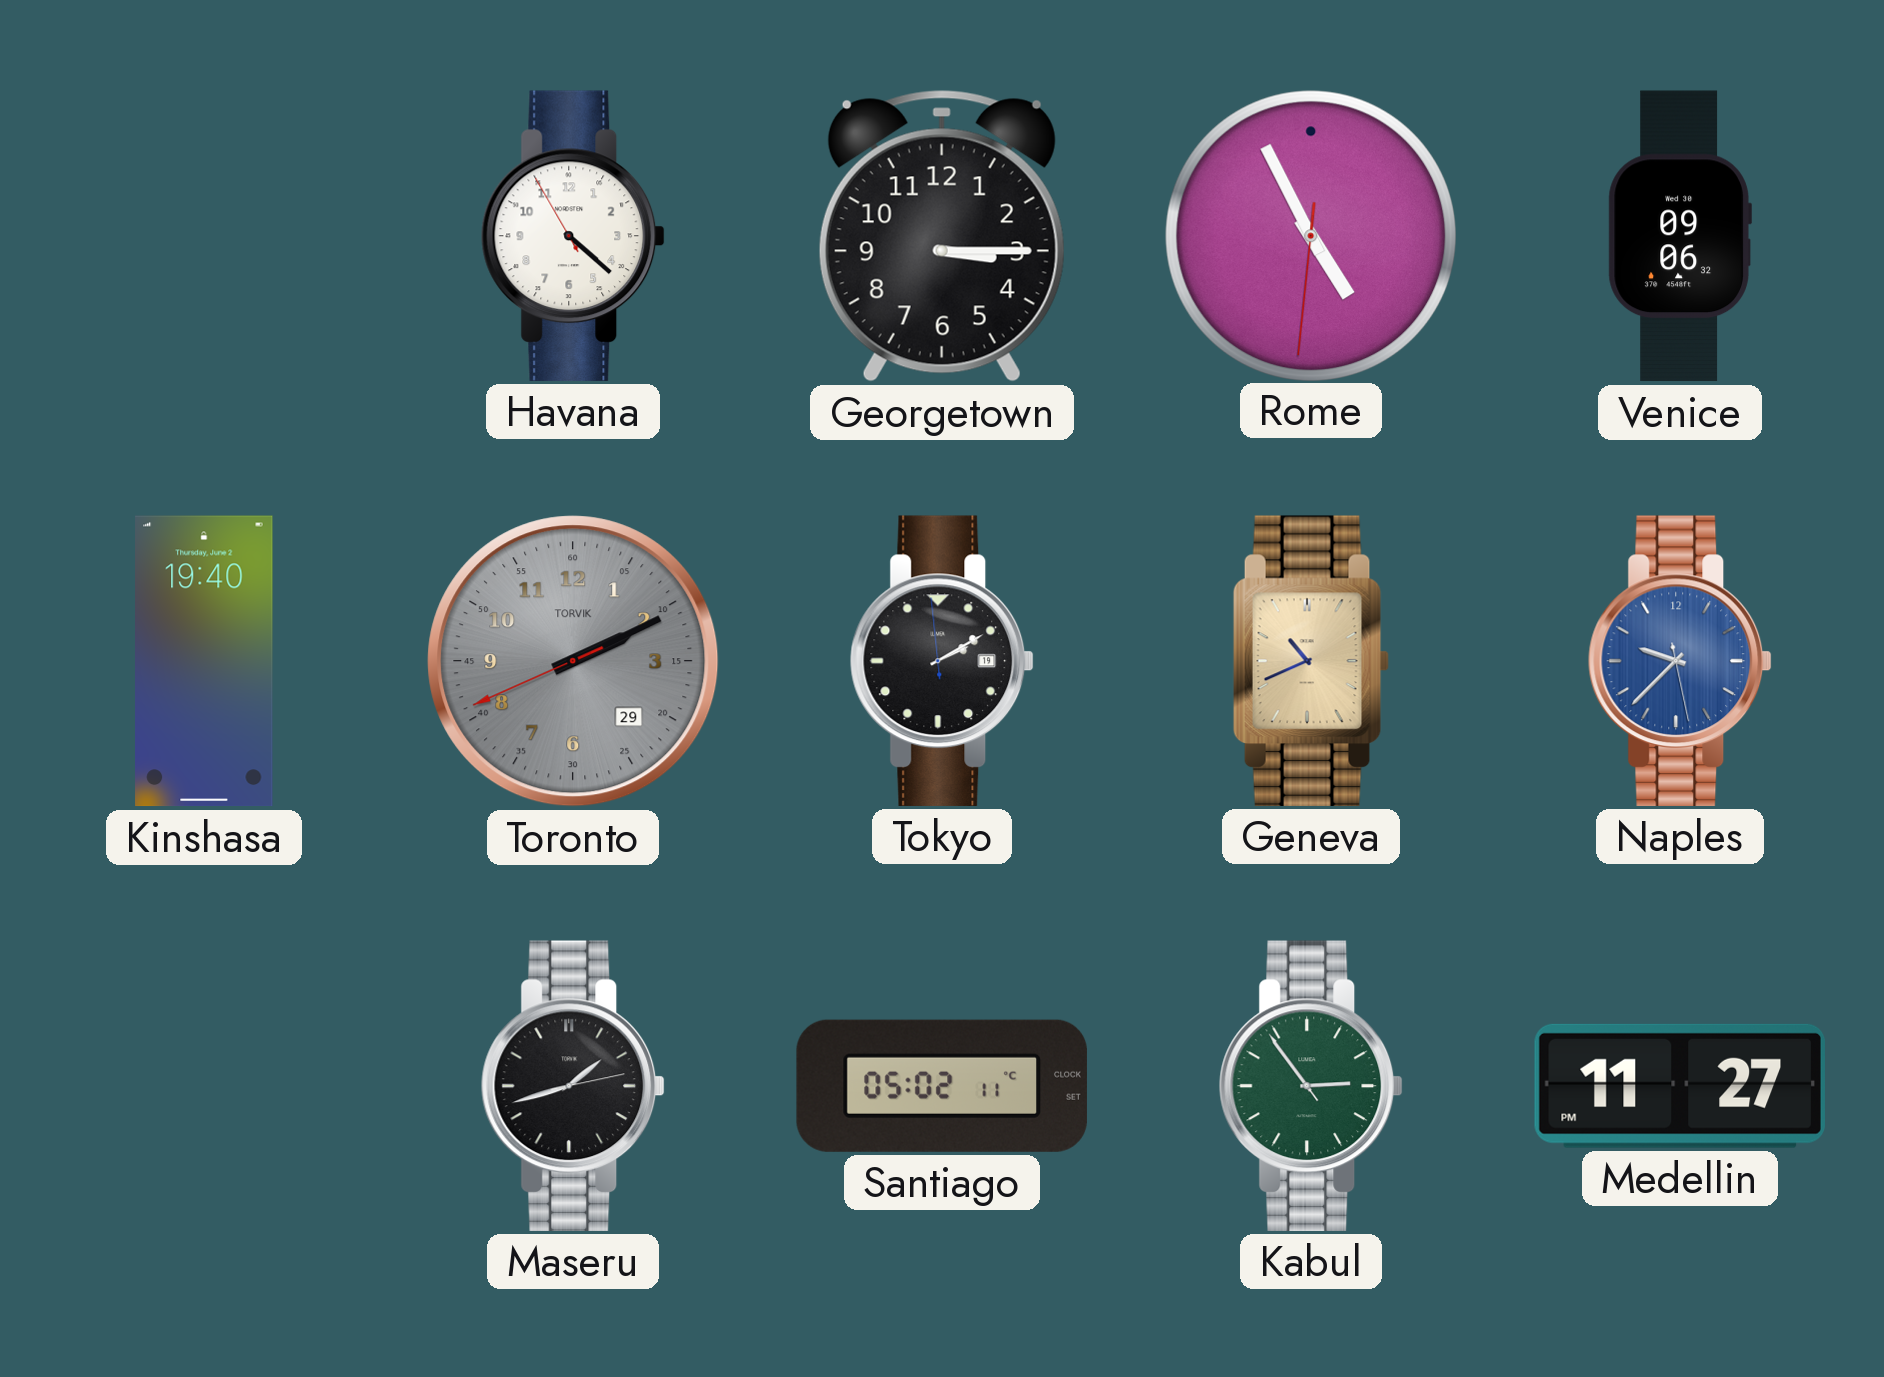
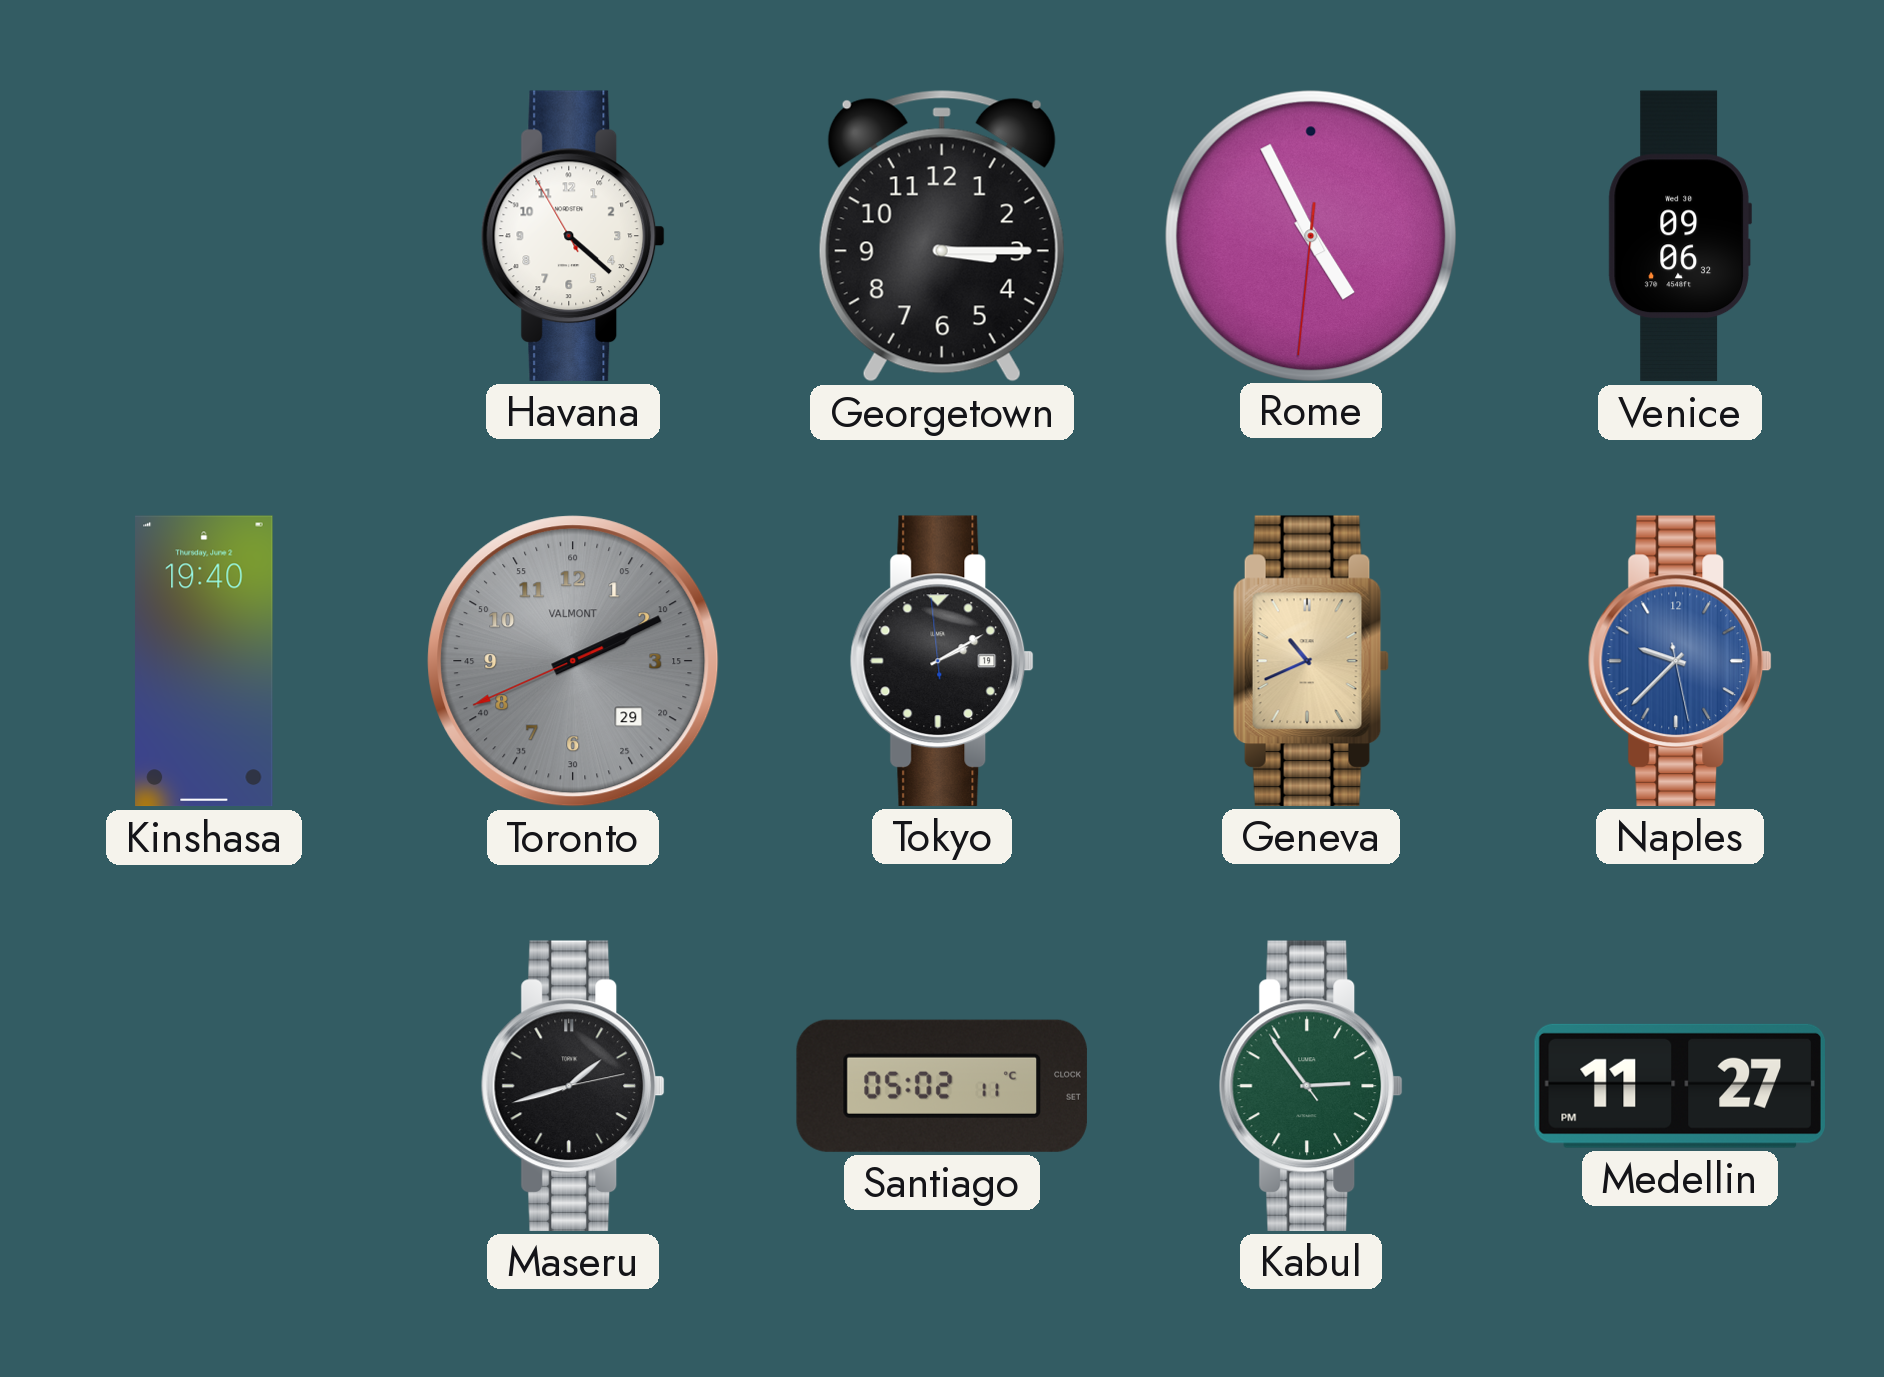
Toronto brand: TORVIK -> VALMONT
